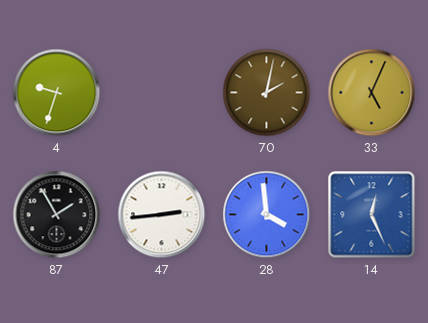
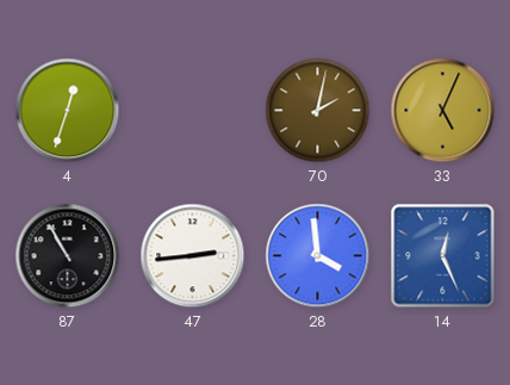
4: 9:33 -> 12:33
87: 1:55 -> 10:55
